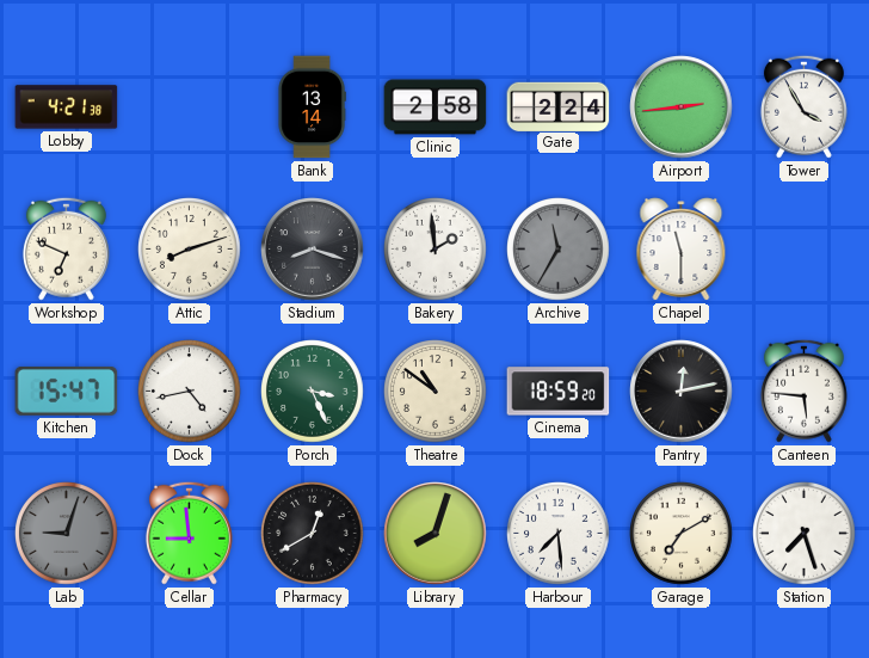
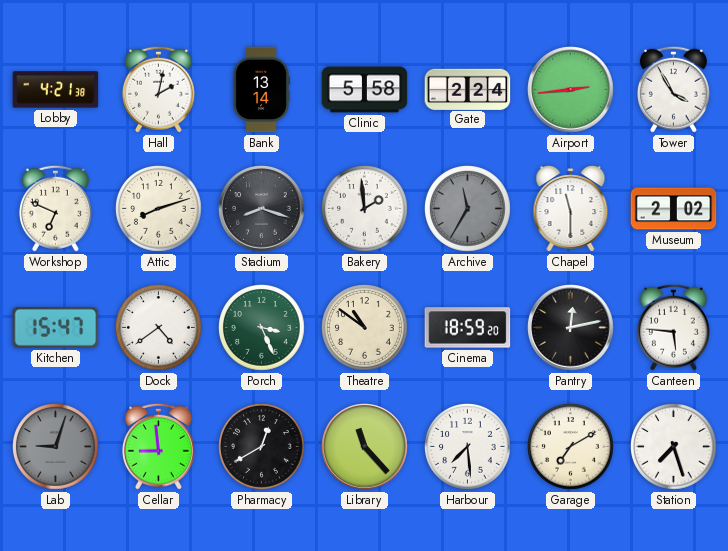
Hall: none -> 2:02
Clinic: 2:58 -> 5:58
Museum: none -> 2:02
Dock: 4:43 -> 4:39
Library: 8:03 -> 11:23
